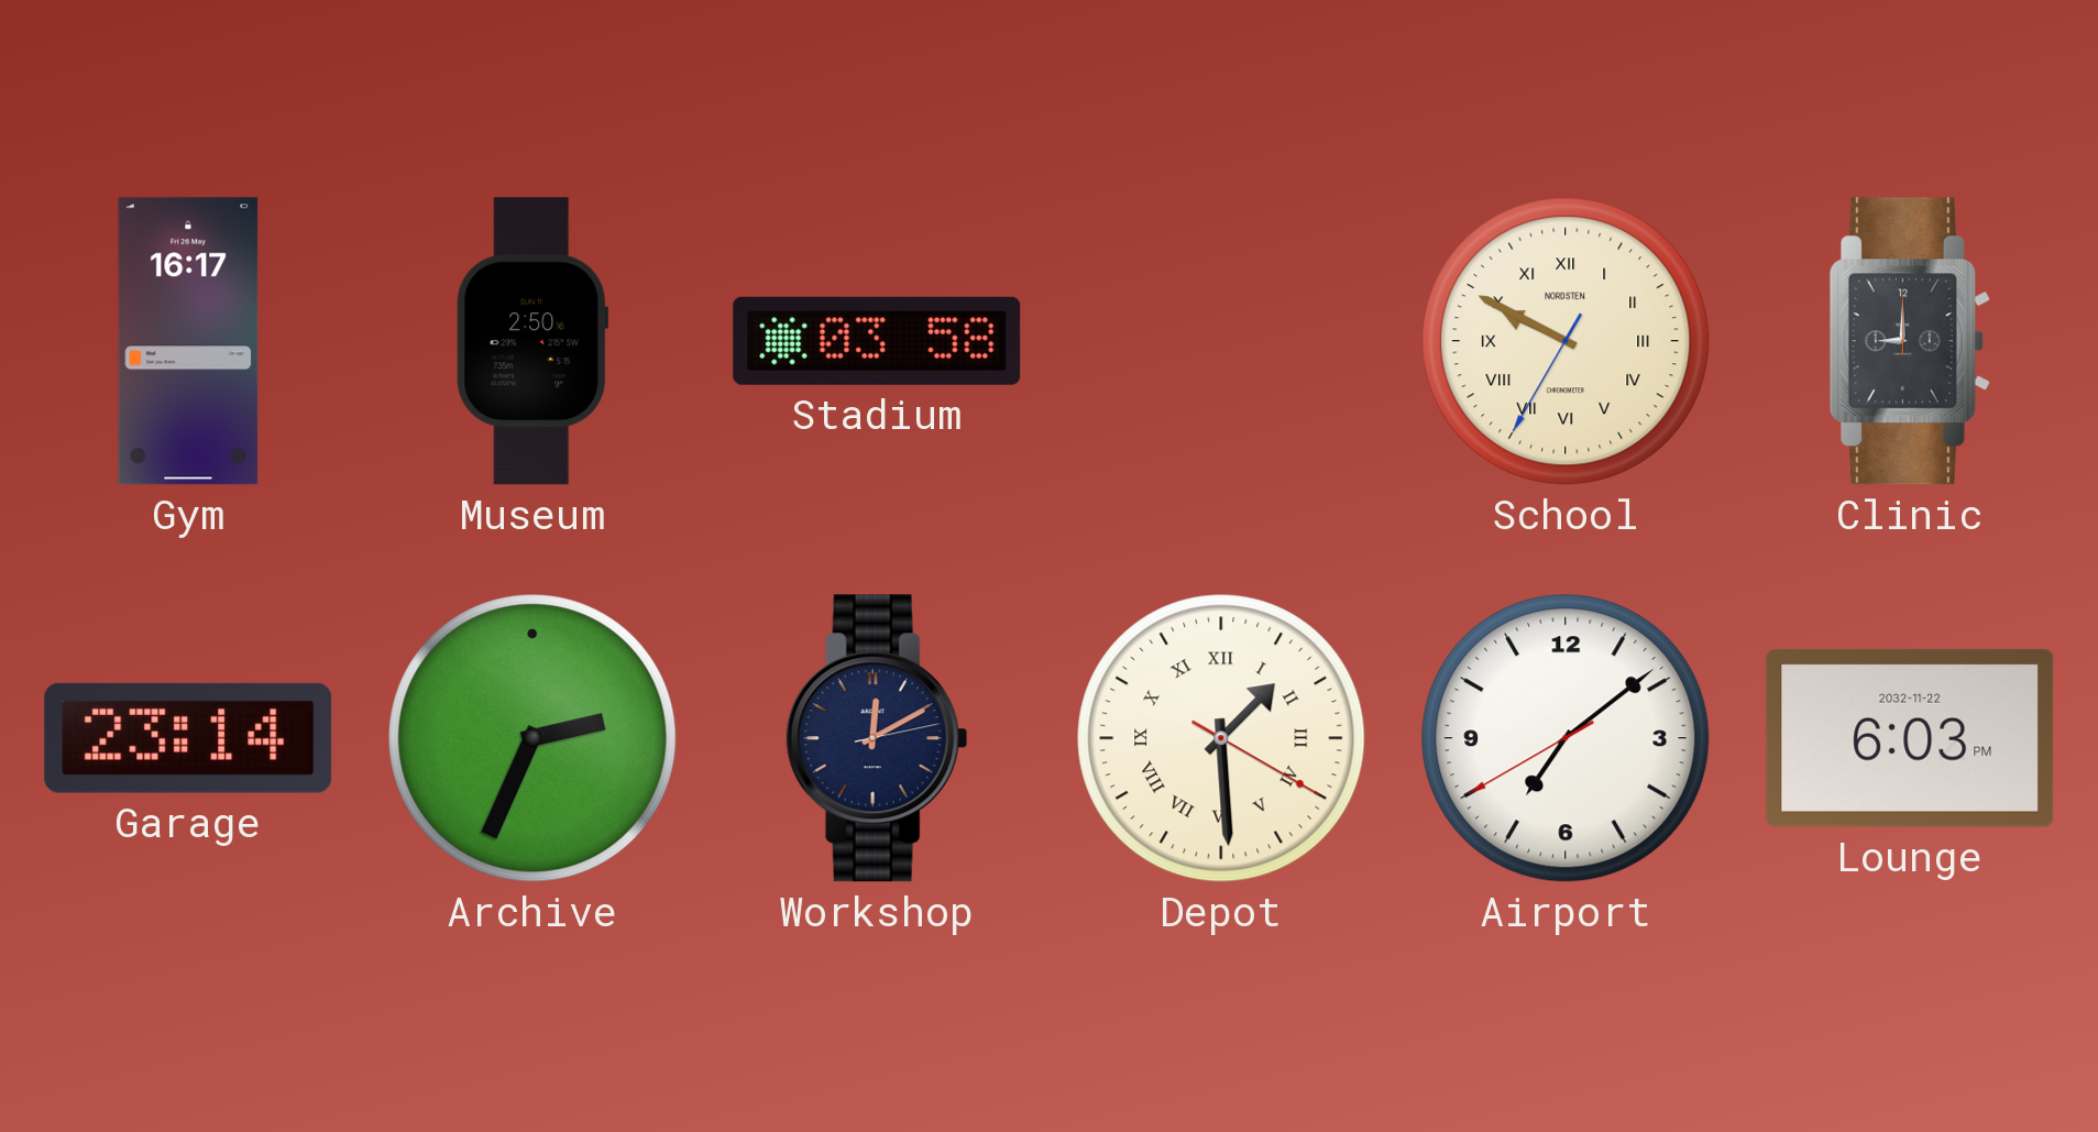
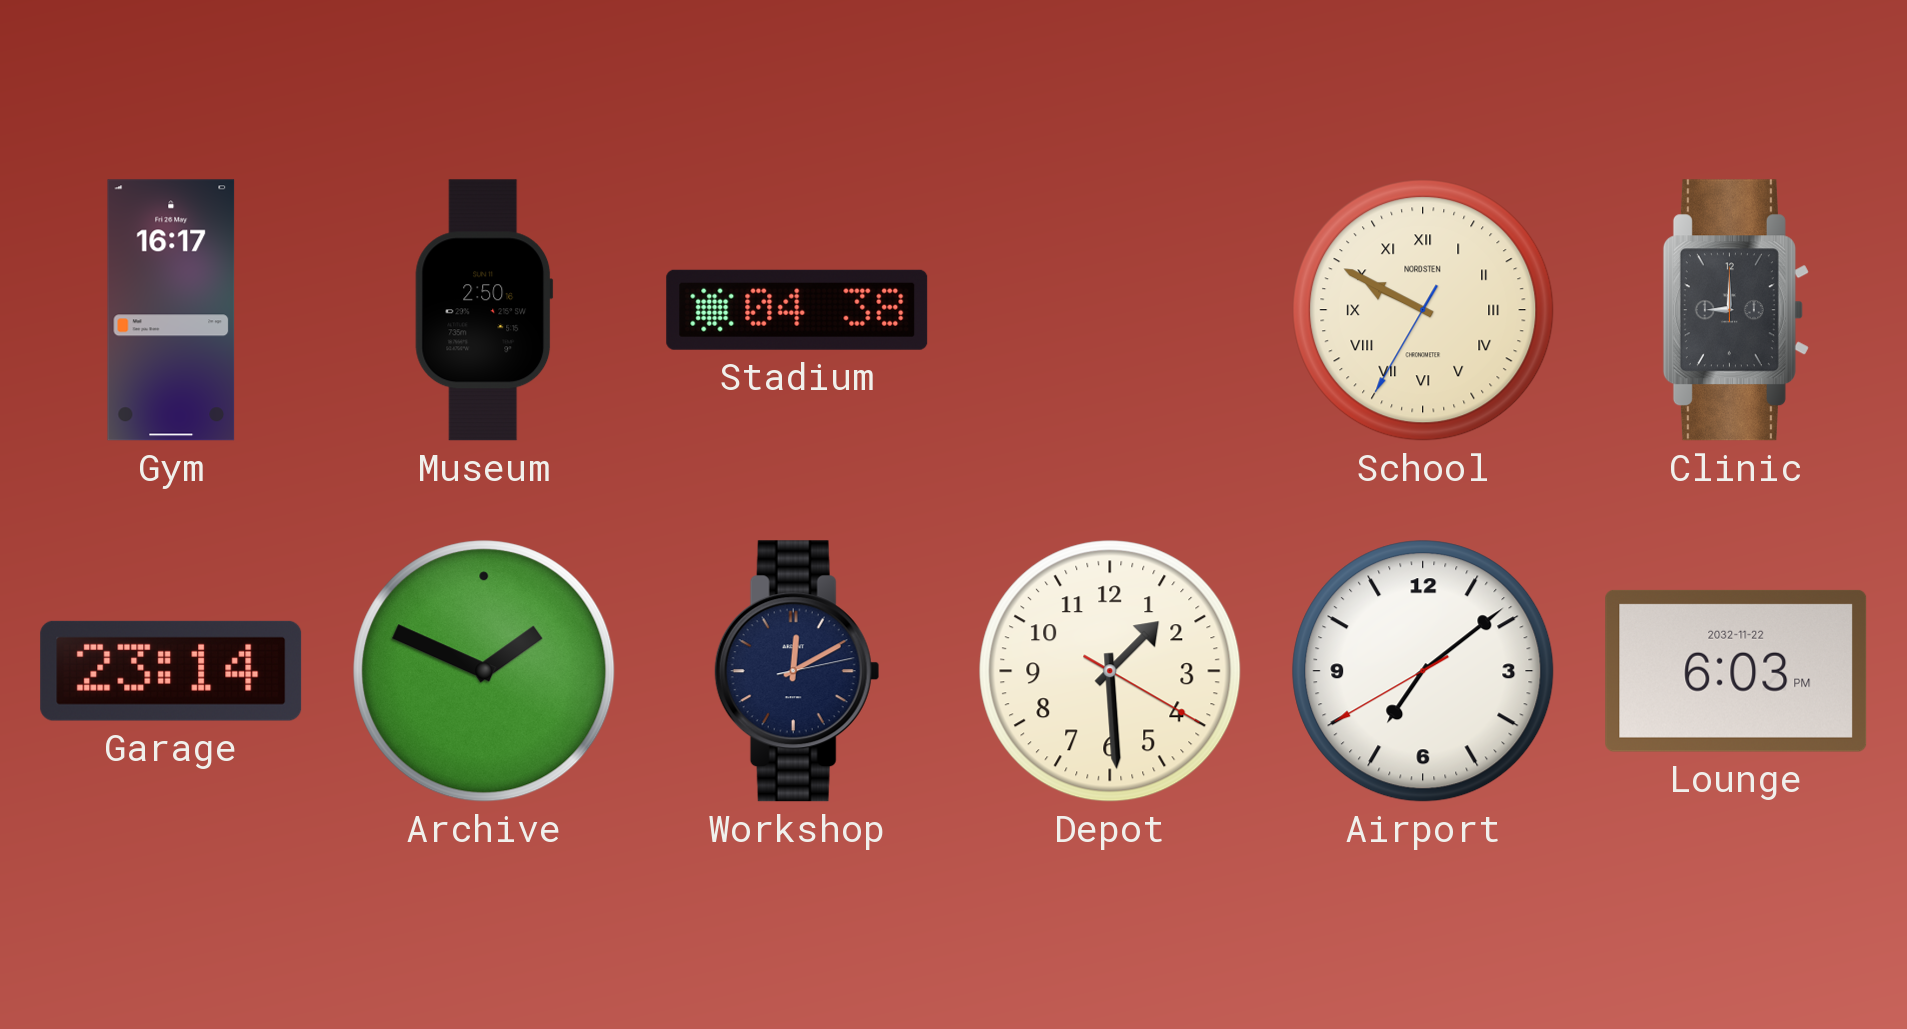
Stadium: 03:58 -> 04:38
Archive: 2:34 -> 1:49
Depot numerals: Roman -> Arabic
